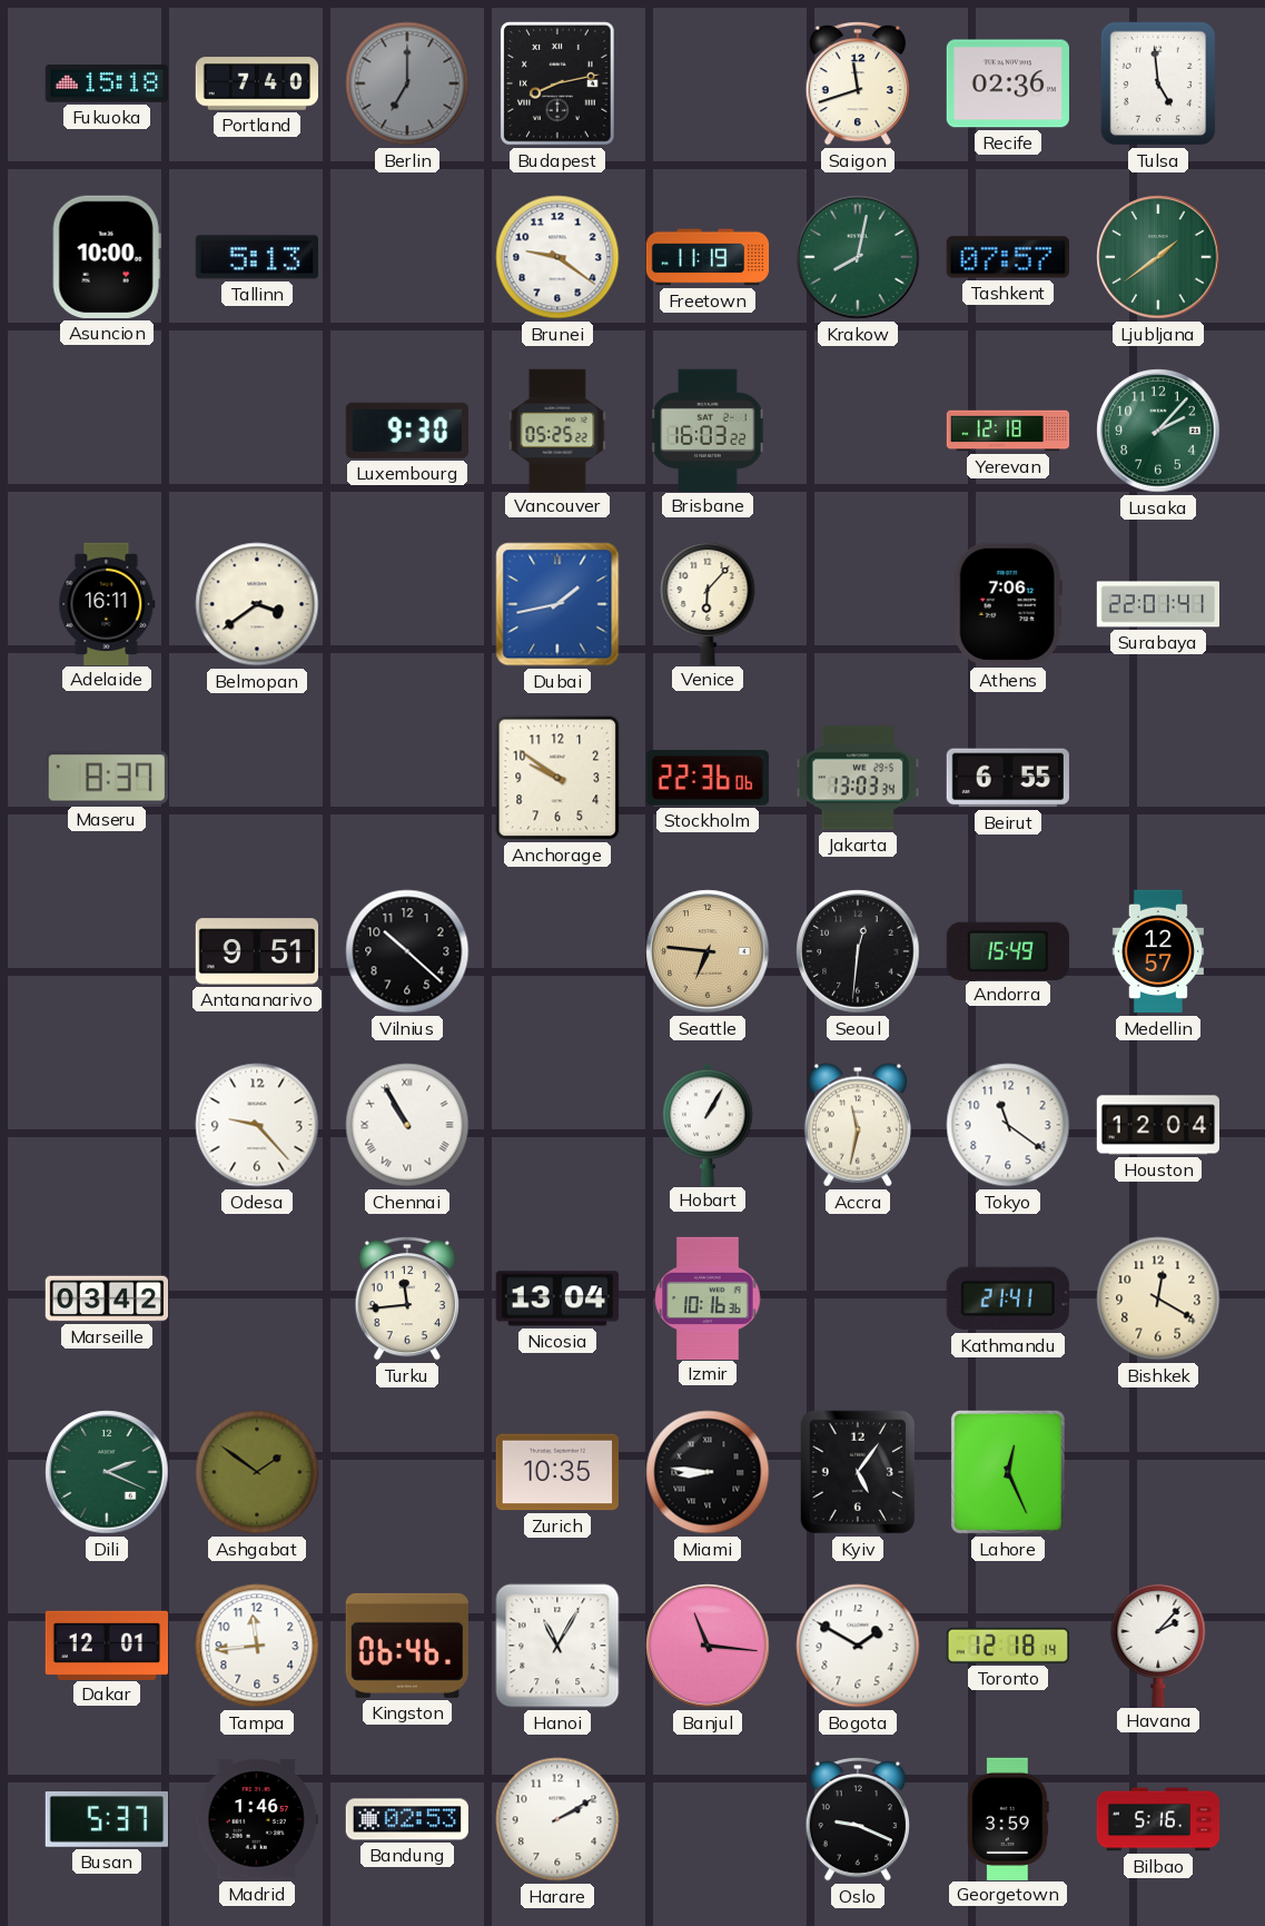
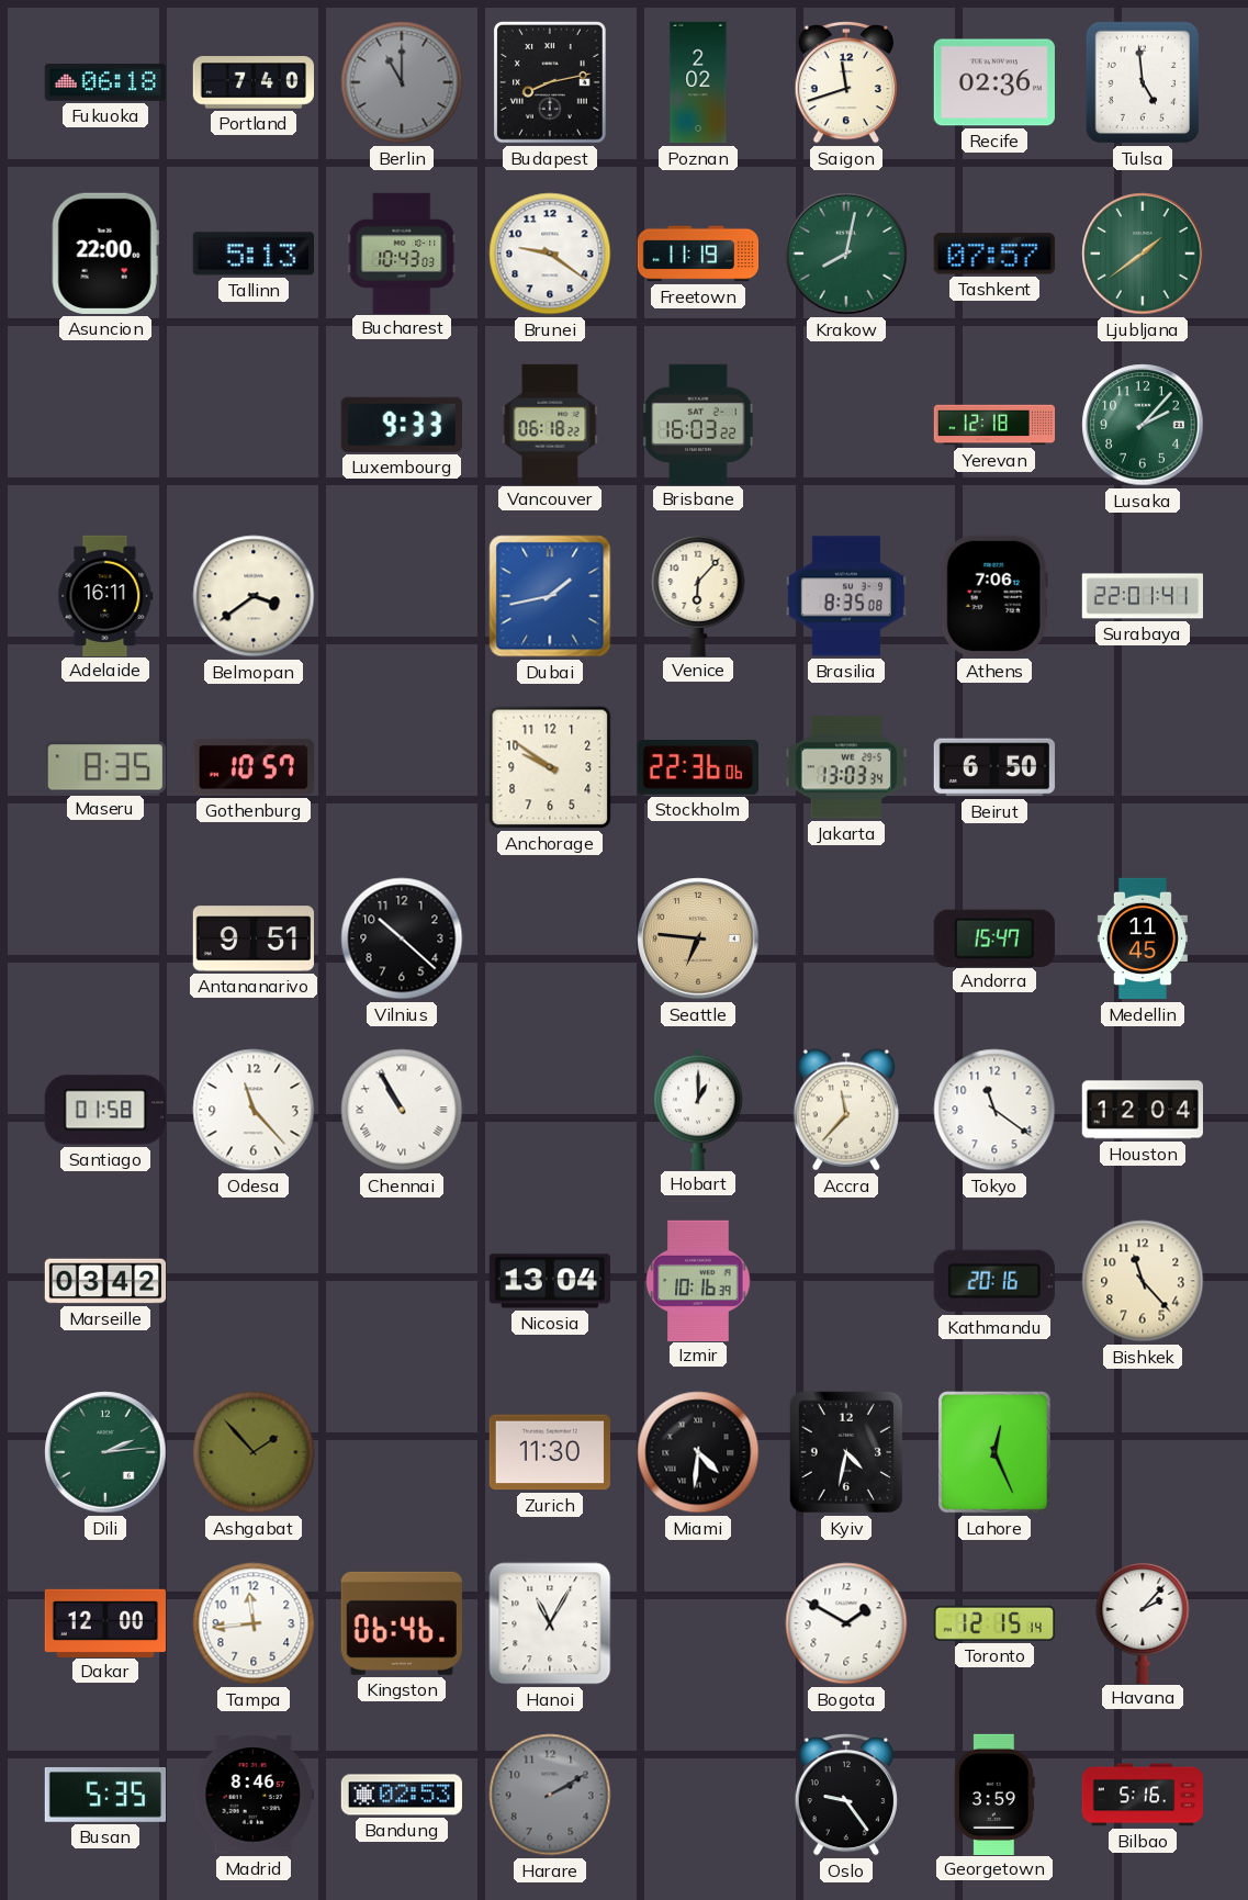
Fukuoka: 15:18 -> 06:18
Berlin: 7:00 -> 11:00
Poznan: none -> 2:02
Asuncion: 10:00 -> 22:00
Bucharest: none -> 10:43
Luxembourg: 9:30 -> 9:33
Vancouver: 05:25 -> 06:18
Brasilia: none -> 8:35
Maseru: 8:37 -> 8:35
Gothenburg: none -> 10:57
Beirut: 6:55 -> 6:50
Seoul: 12:31 -> none
Andorra: 15:49 -> 15:47
Medellin: 12:57 -> 11:45
Santiago: none -> 01:58
Odesa: 9:23 -> 11:23
Hobart: 1:05 -> 1:00
Accra: 11:32 -> 11:37
Turku: 11:44 -> none
Izmir: 10:16:36 -> 10:16:39
Kathmandu: 21:41 -> 20:16
Bishkek: 12:20 -> 11:23
Dili: 2:19 -> 2:14
Ashgabat: 1:51 -> 1:53
Zurich: 10:35 -> 11:30
Miami: 8:46 -> 4:31
Kyiv: 5:06 -> 4:32
Dakar: 12:01 -> 12:00
Banjul: 11:16 -> none
Toronto: 12:18 -> 12:15
Busan: 5:37 -> 5:35
Madrid: 1:46 -> 8:46
Harare dial: white -> grey
Oslo: 9:19 -> 9:24
